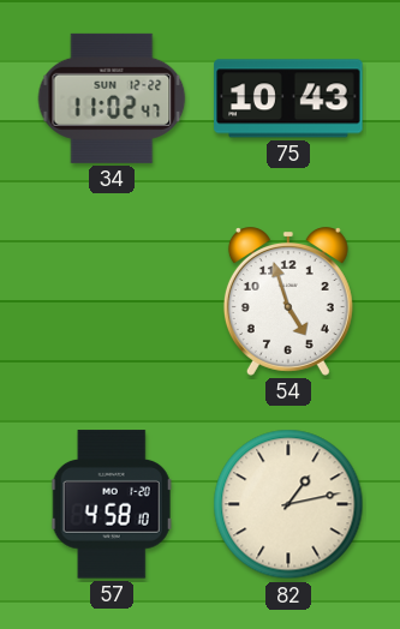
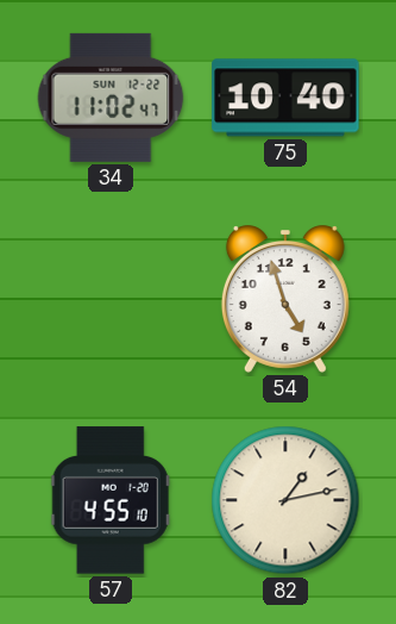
75: 10:43 -> 10:40
57: 4:58 -> 4:55
